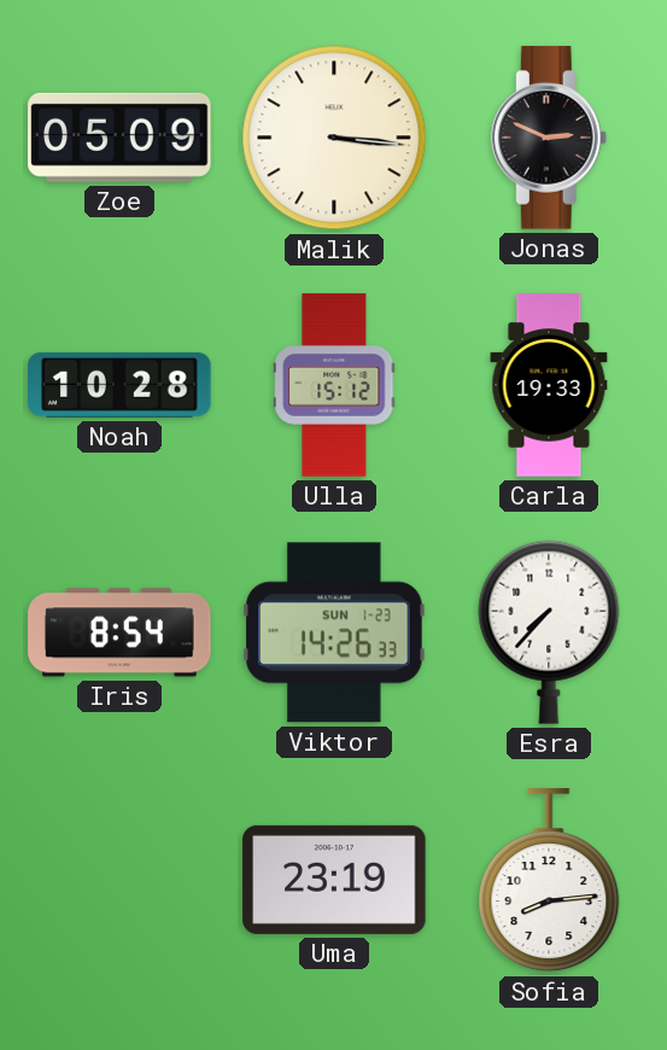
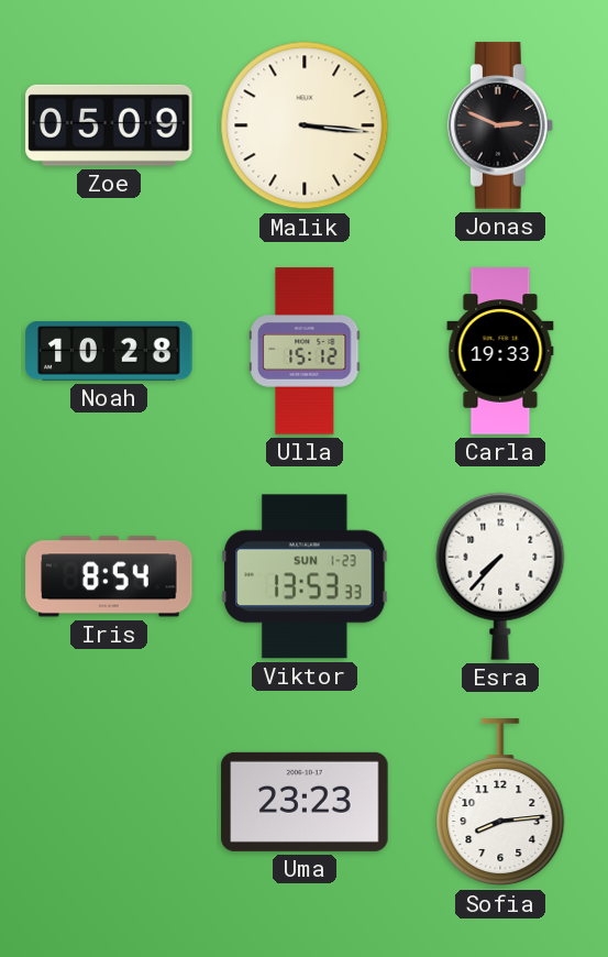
Viktor: 14:26 -> 13:53
Uma: 23:19 -> 23:23
